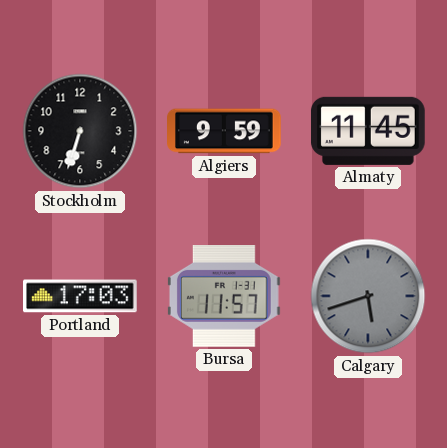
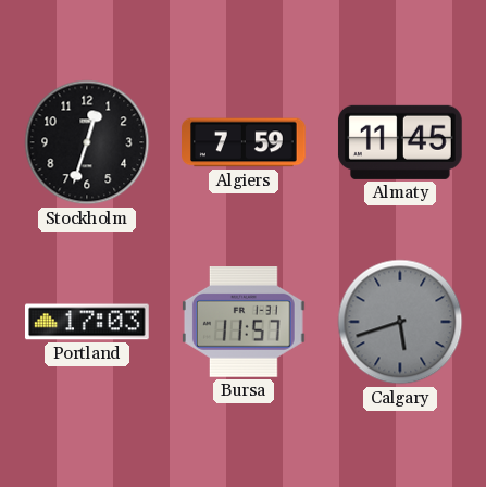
Stockholm: 6:33 -> 12:33
Algiers: 9:59 -> 7:59
